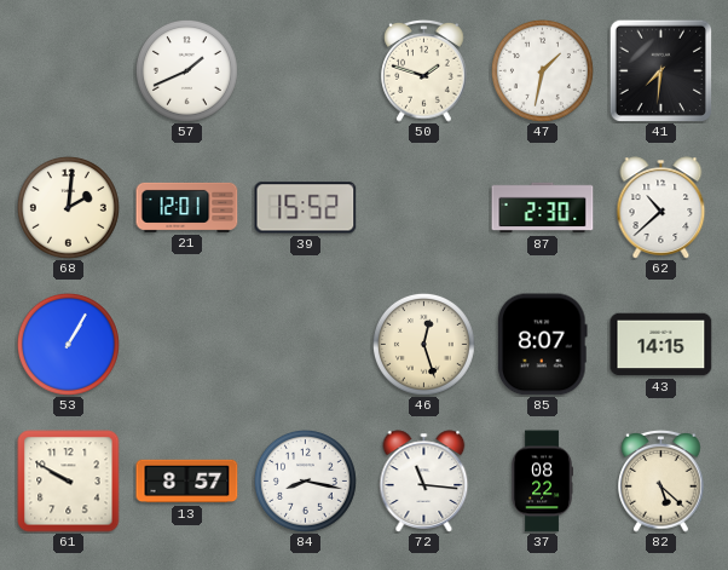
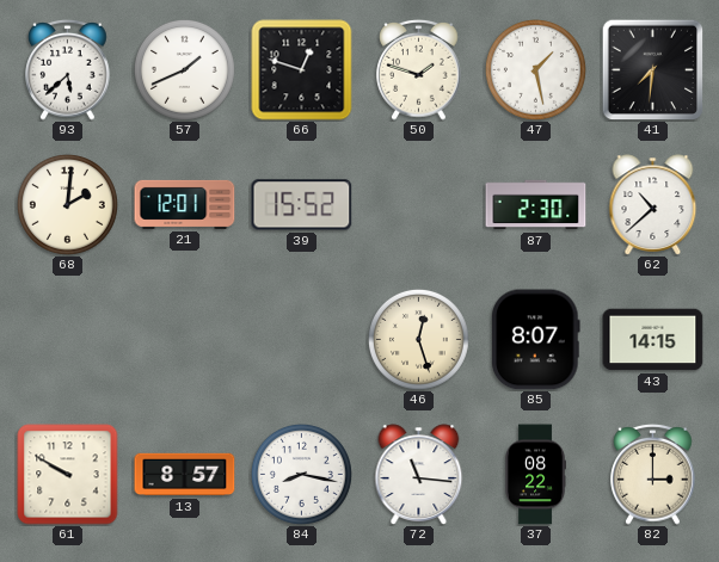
93: none -> 5:38
66: none -> 12:48
47: 1:32 -> 1:28
53: 1:05 -> none
82: 5:22 -> 3:00
